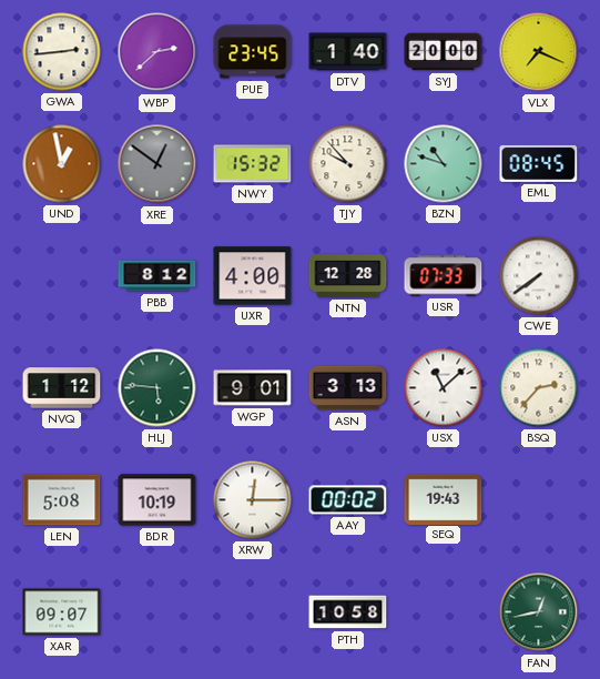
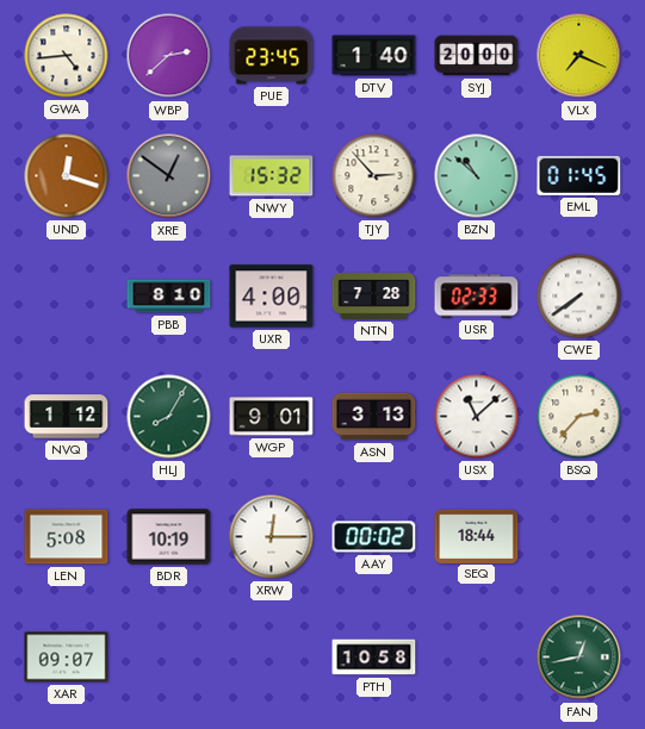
GWA: 2:44 -> 4:44
UND: 12:58 -> 12:18
TJY: 9:53 -> 2:53
BZN: 10:48 -> 10:52
EML: 08:45 -> 01:45
PBB: 8:12 -> 8:10
NTN: 12:28 -> 7:28
USR: 07:33 -> 02:33
HLJ: 5:46 -> 8:05
SEQ: 19:43 -> 18:44
